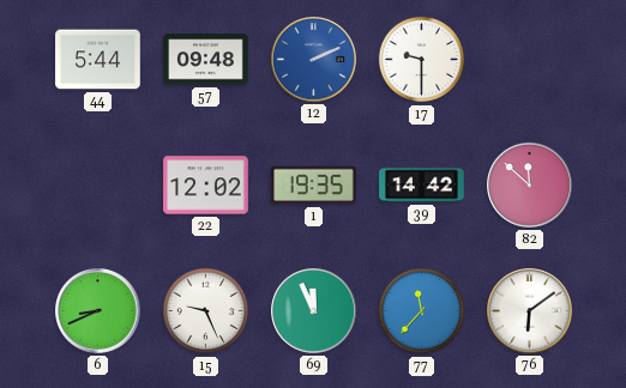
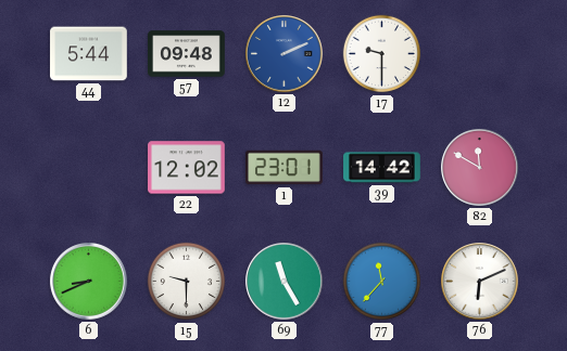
1: 19:35 -> 23:01
82: 11:52 -> 11:50
15: 9:26 -> 9:30
69: 11:56 -> 11:25
76: 6:09 -> 6:11
